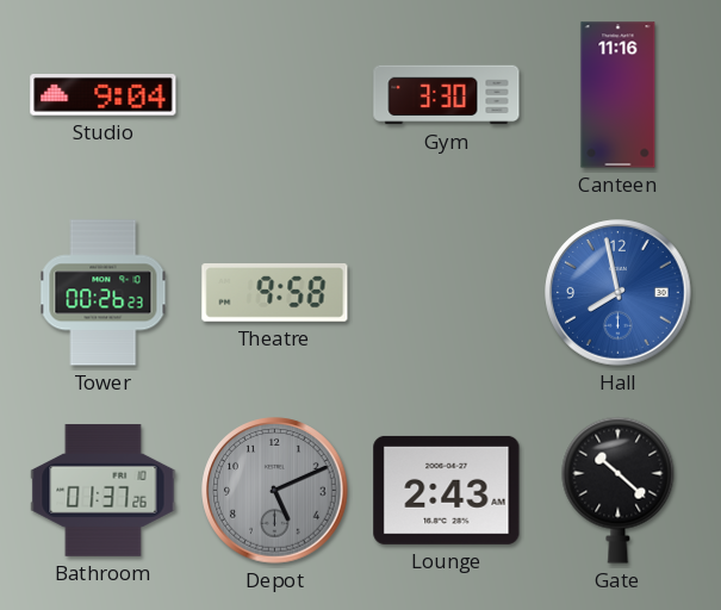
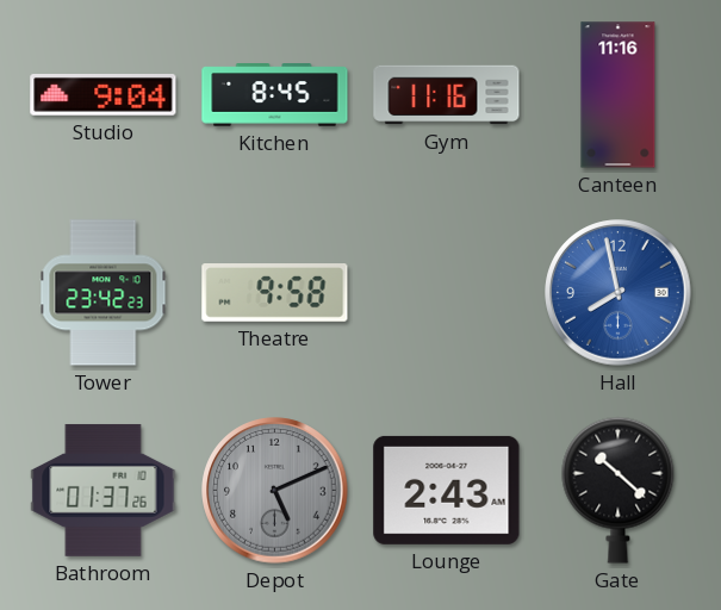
Kitchen: none -> 8:45
Gym: 3:30 -> 11:16
Tower: 00:26 -> 23:42
